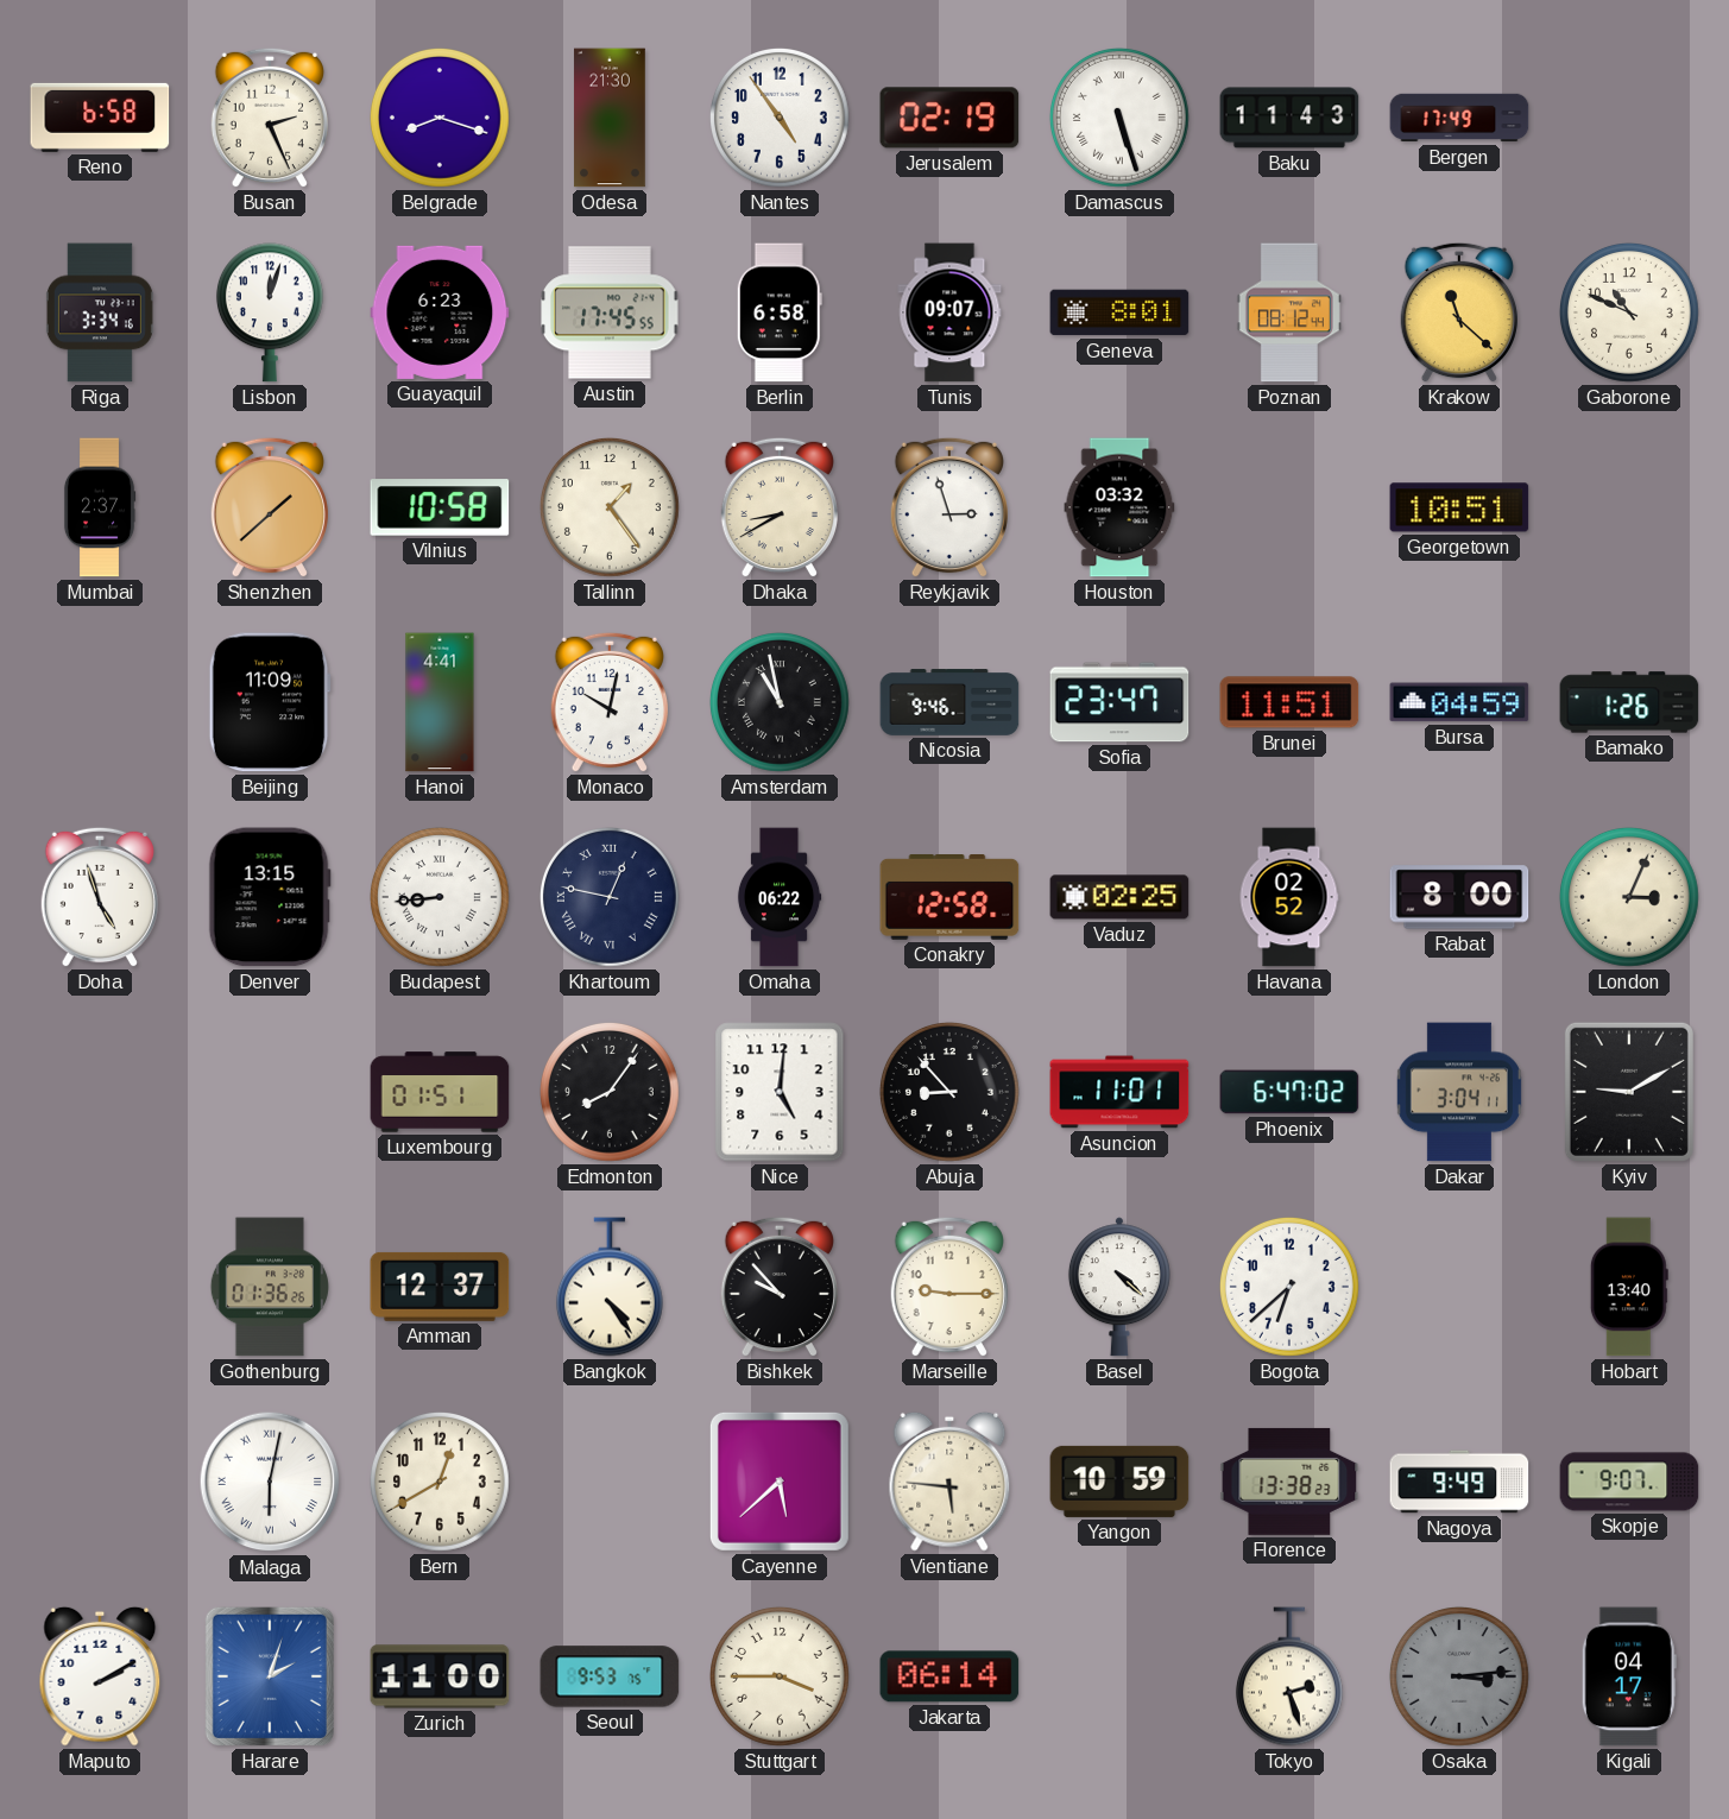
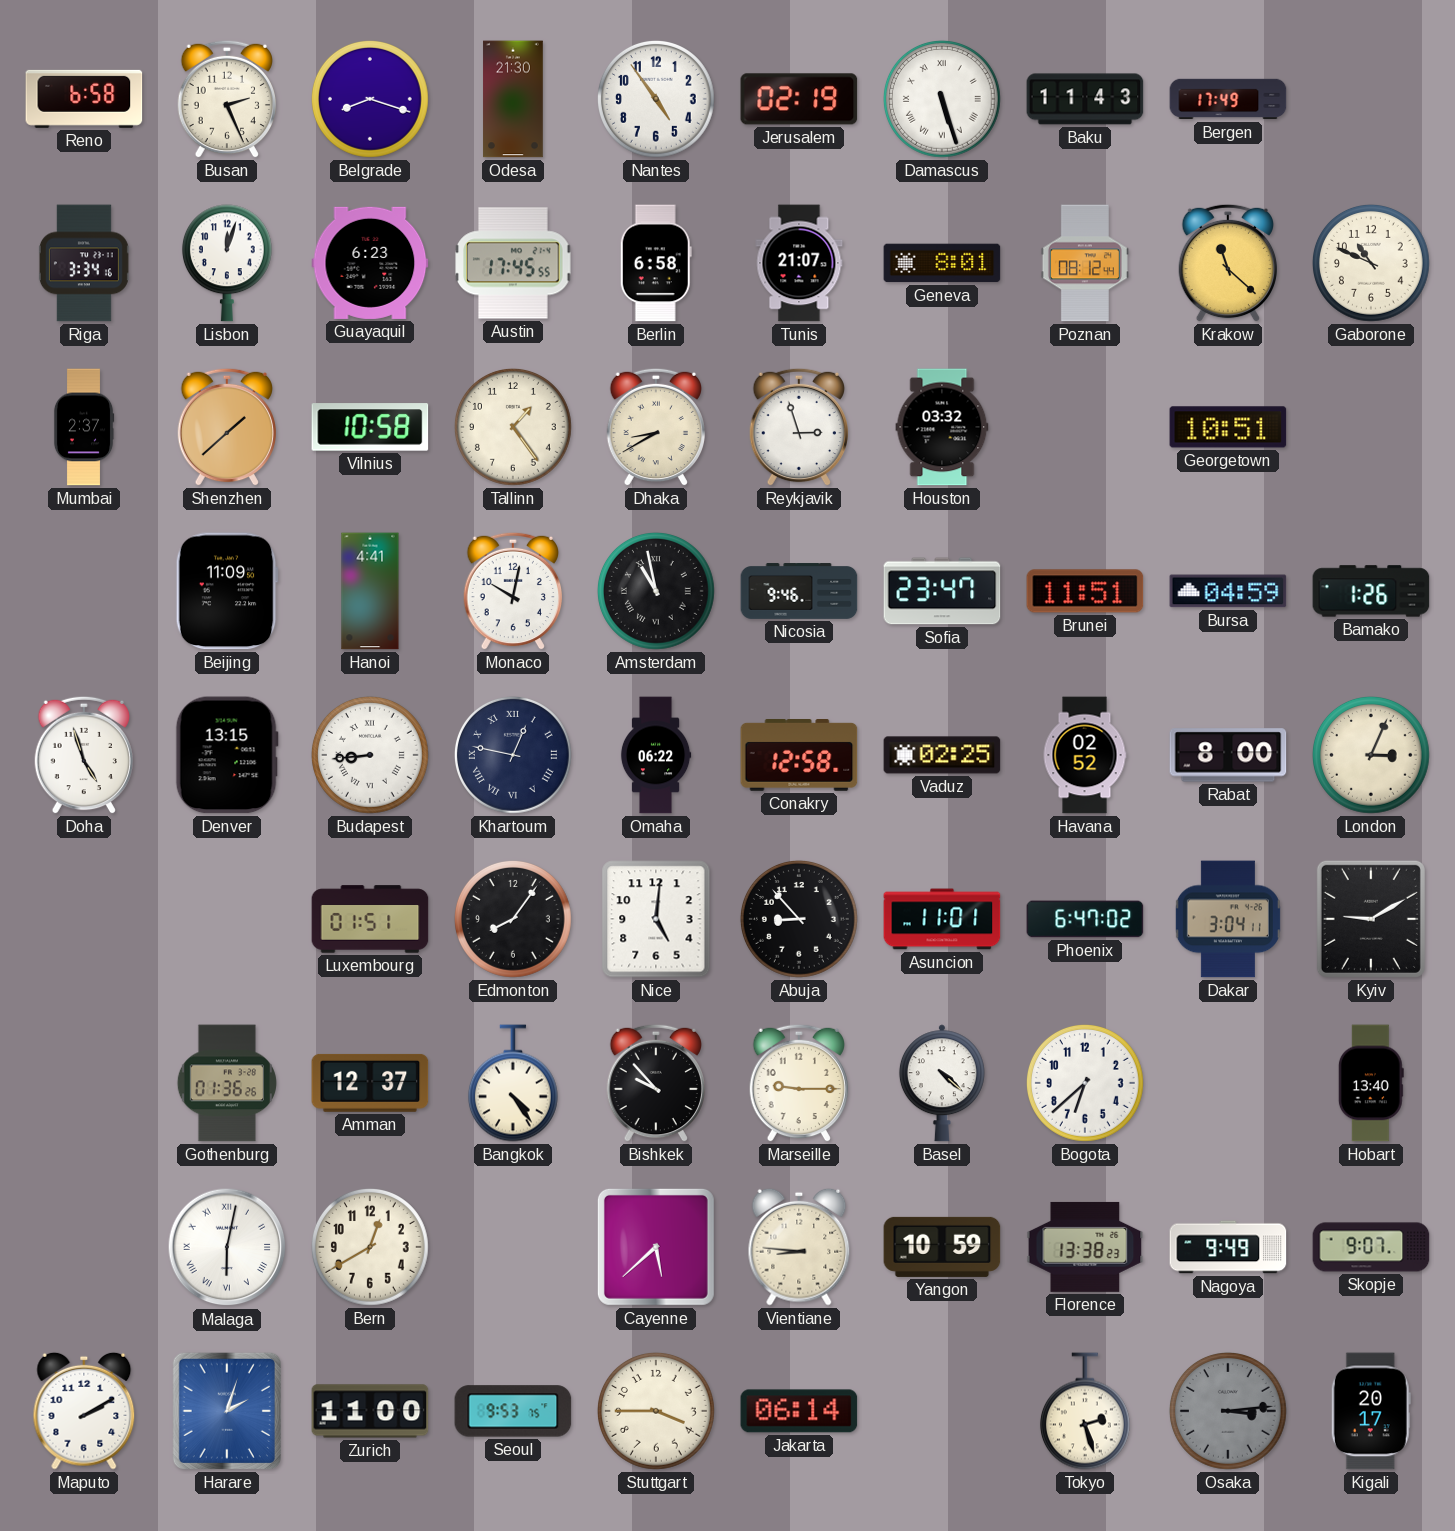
Tunis: 09:07 -> 21:07
Vientiane: 5:46 -> 8:46
Kigali: 04:17 -> 20:17
